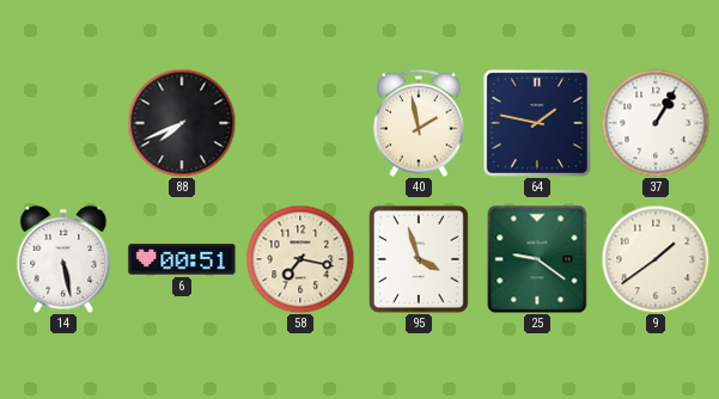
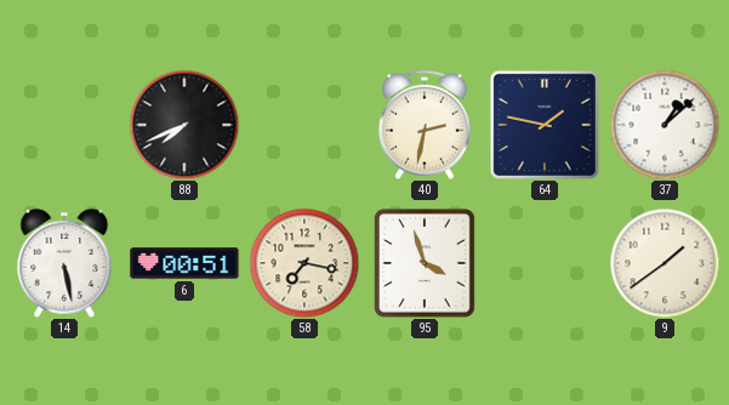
40: 1:58 -> 2:32
37: 1:05 -> 1:08
25: 9:21 -> none
